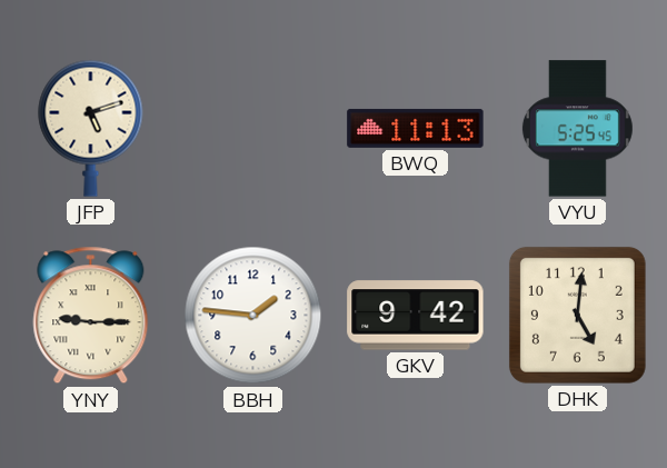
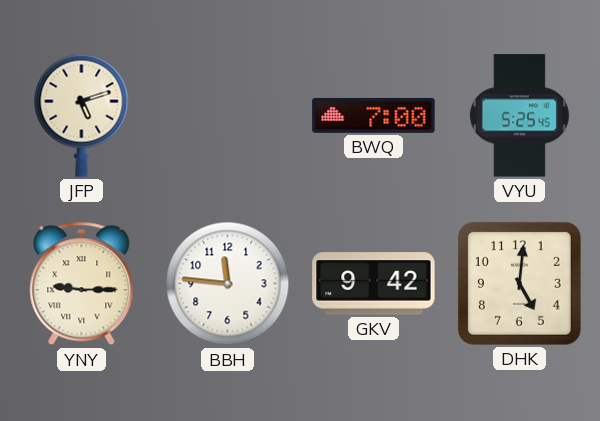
BWQ: 11:13 -> 7:00
BBH: 1:46 -> 11:46
